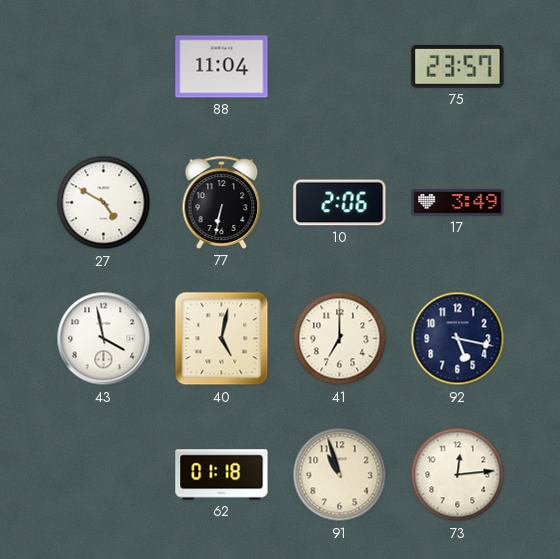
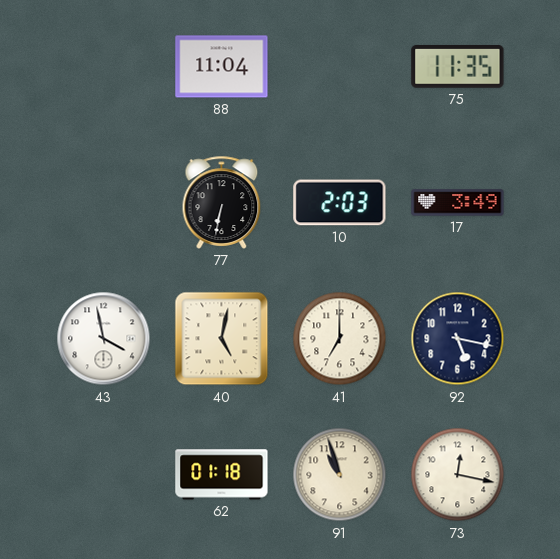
75: 23:57 -> 11:35
27: 4:50 -> none
10: 2:06 -> 2:03
73: 12:14 -> 12:17
